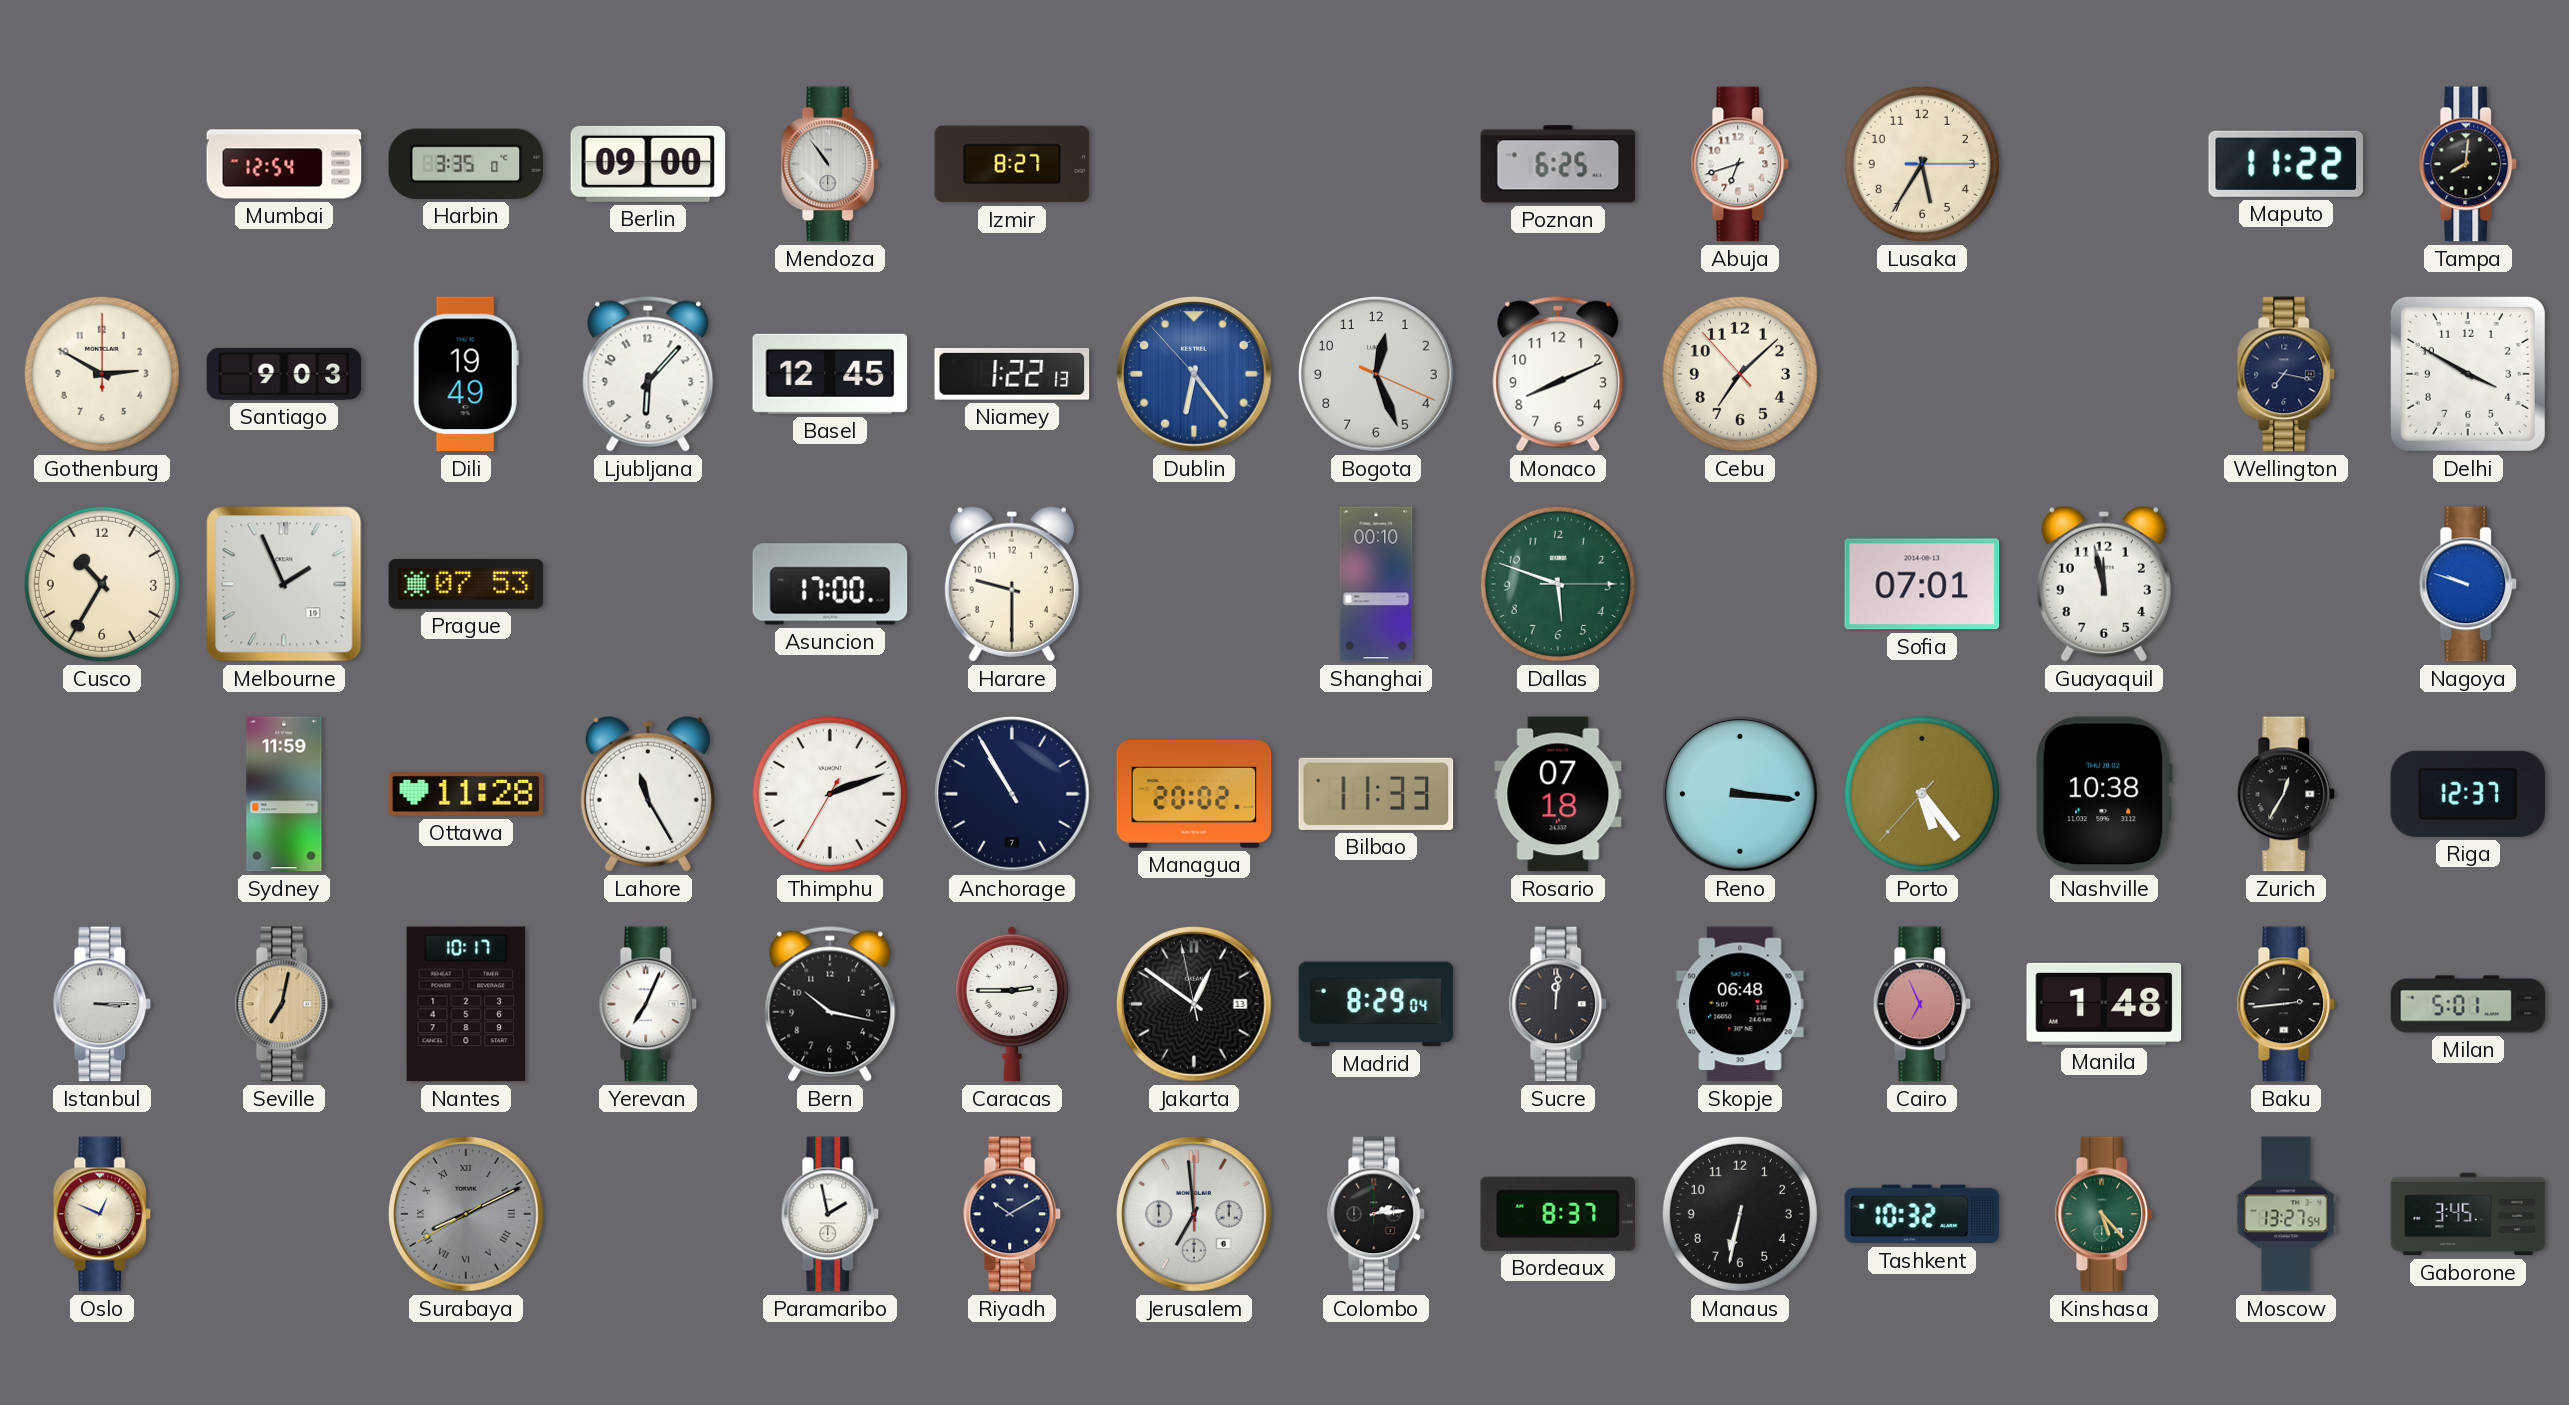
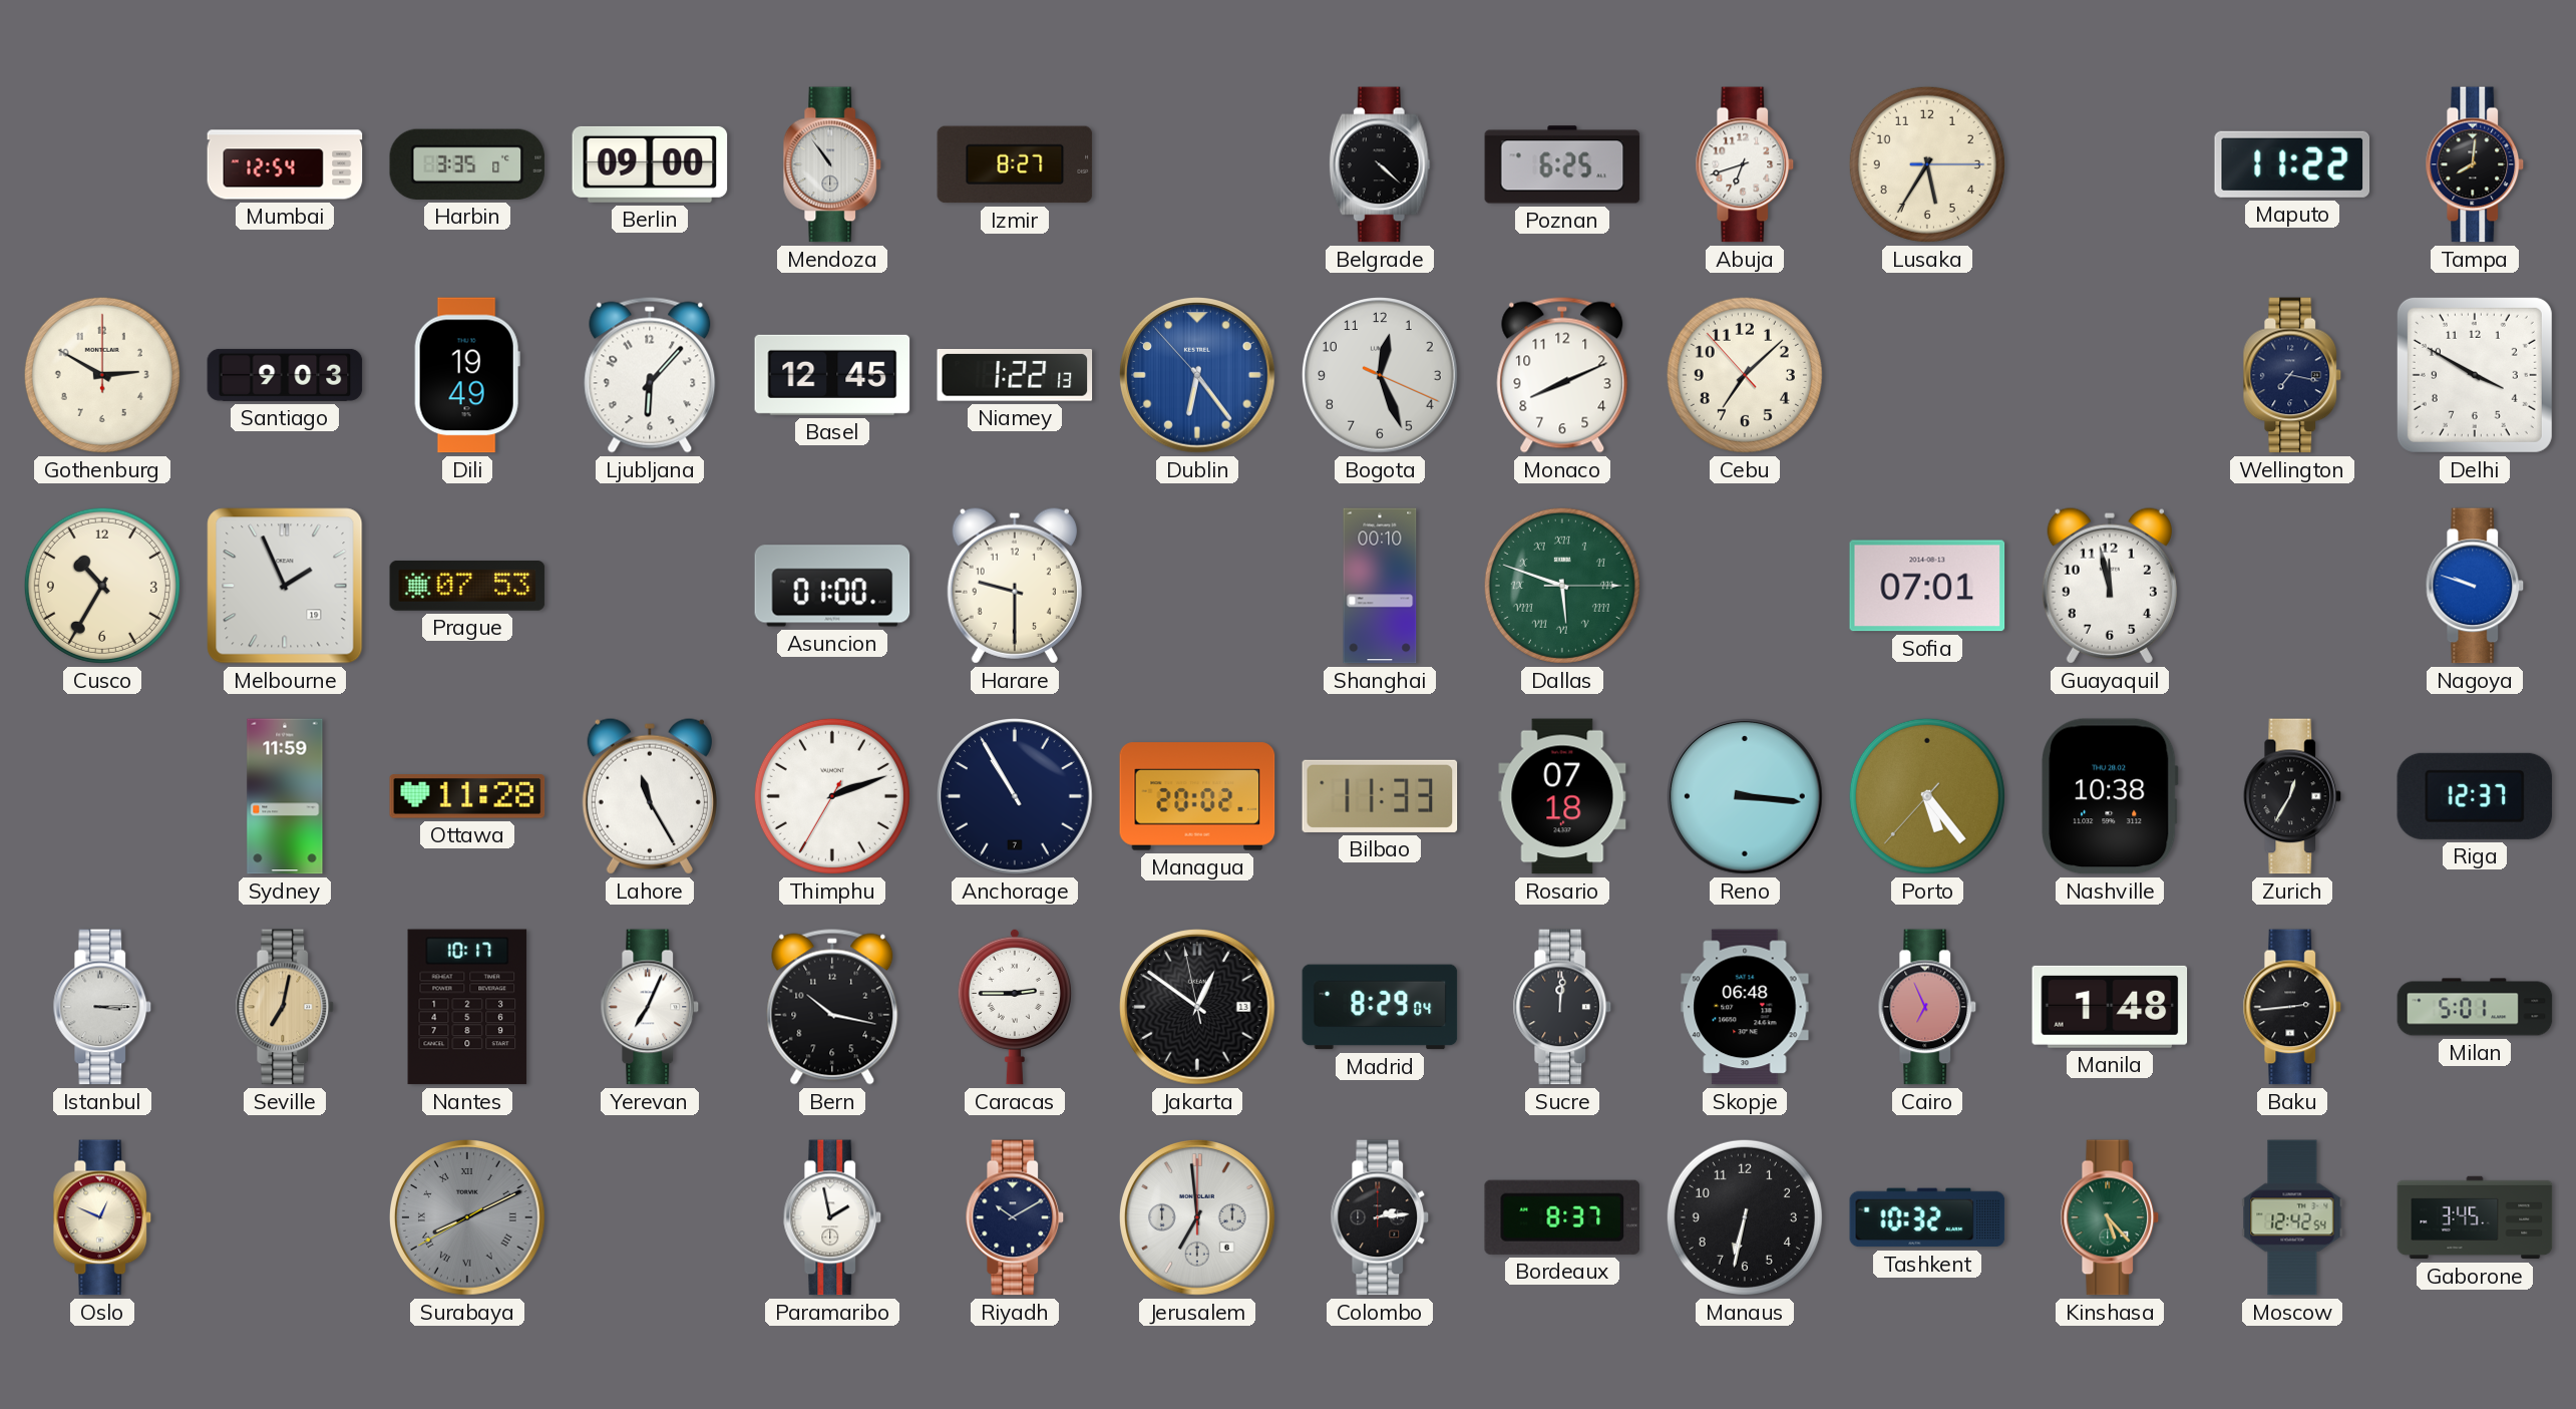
Belgrade: none -> 4:22
Asuncion: 17:00 -> 01:00
Dallas numerals: Arabic -> Roman
Moscow: 13:27 -> 12:42
